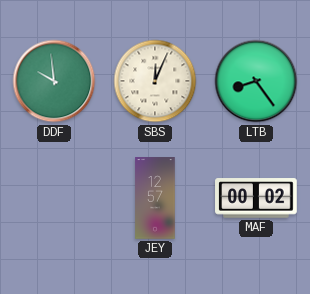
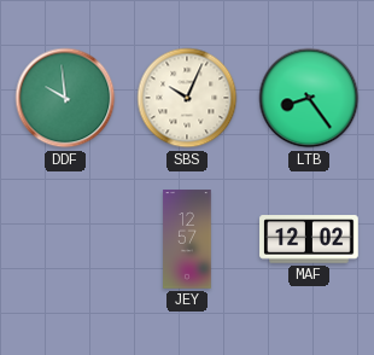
SBS: 12:04 -> 10:04
MAF: 00:02 -> 12:02
